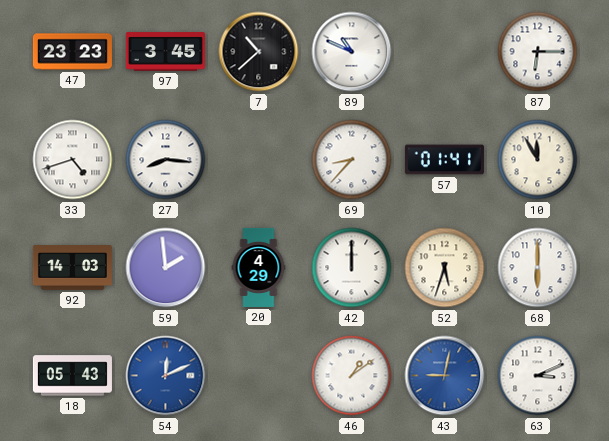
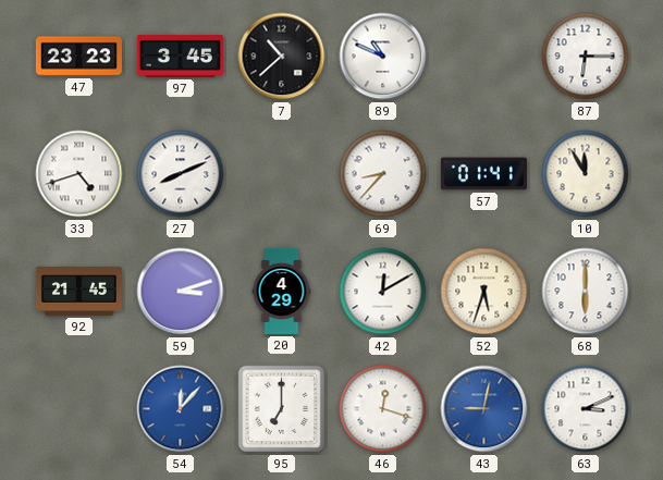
27: 8:16 -> 8:11
92: 14:03 -> 21:45
59: 1:59 -> 3:12
42: 12:00 -> 12:10
18: 05:43 -> none
54: 12:11 -> 12:07
95: none -> 7:00
46: 1:09 -> 12:18
